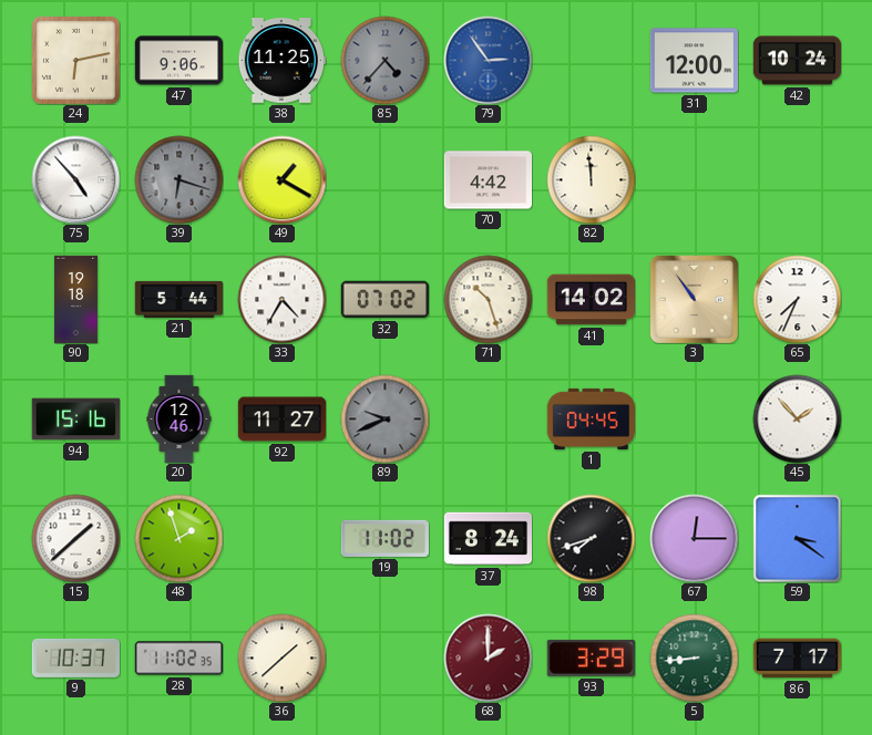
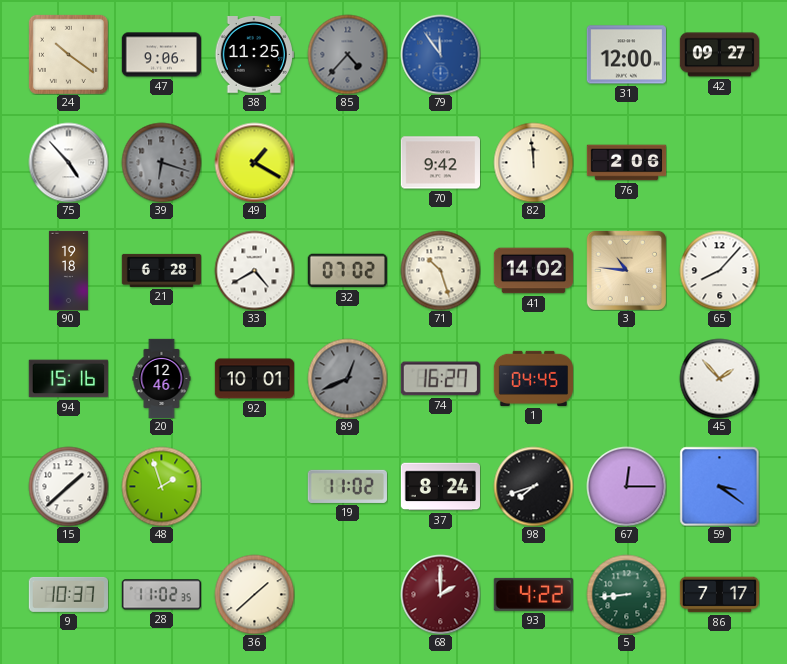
24: 6:13 -> 10:21
79: 2:54 -> 11:54
42: 10:24 -> 09:27
70: 4:42 -> 9:42
76: none -> 2:06
21: 5:44 -> 6:28
33: 4:35 -> 4:40
3: 10:54 -> 10:46
65: 7:34 -> 8:07
92: 11:27 -> 10:01
89: 9:41 -> 12:41
74: none -> 16:27
93: 3:29 -> 4:22
